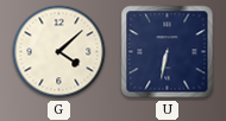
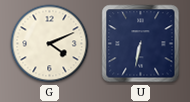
G: 4:08 -> 4:11
